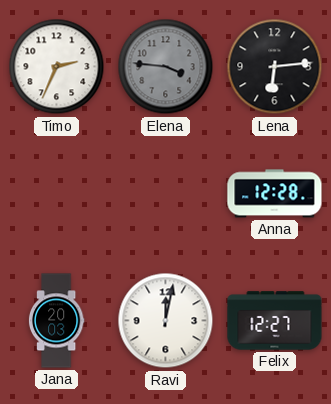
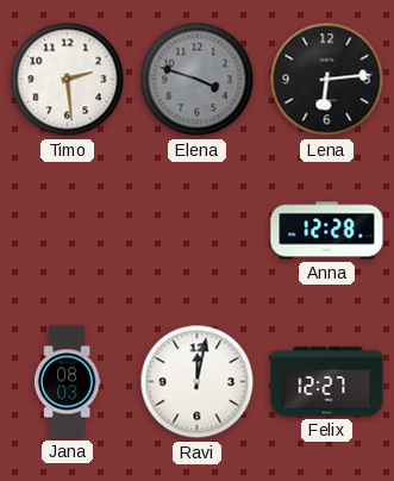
Timo: 2:34 -> 2:29
Elena: 3:46 -> 3:48
Jana: 20:03 -> 08:03
